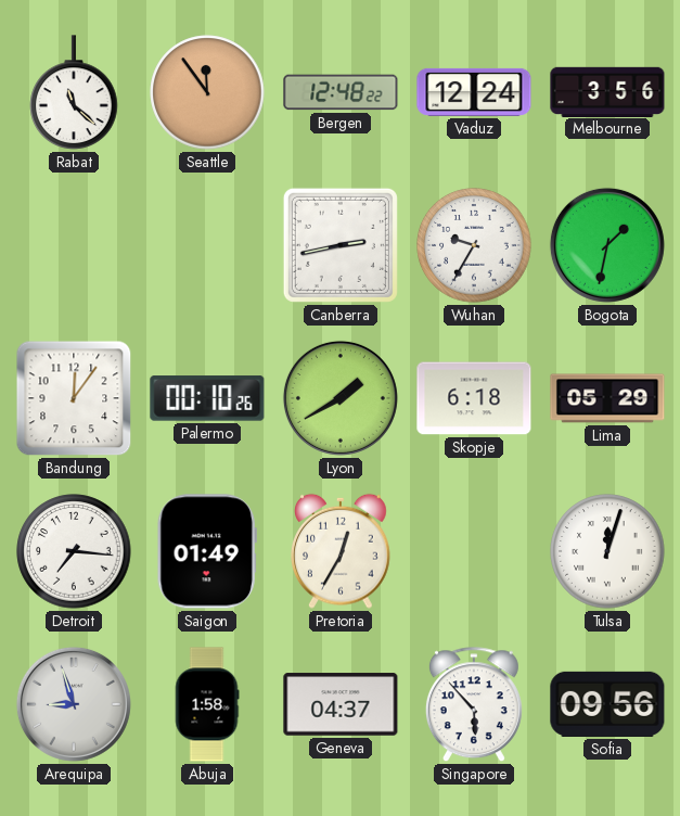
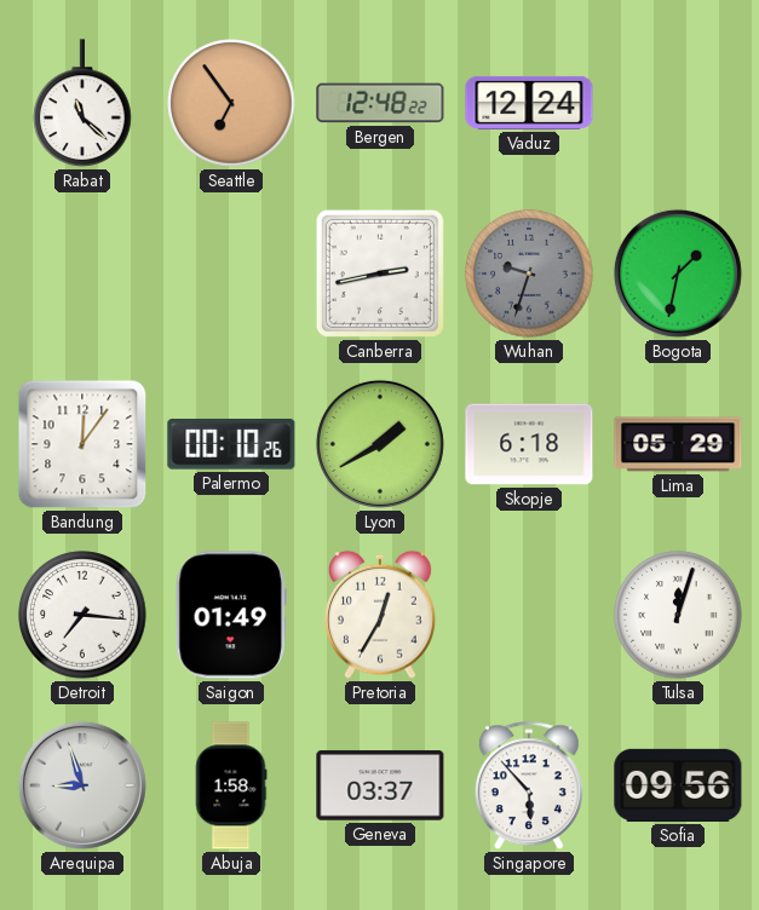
Seattle: 11:54 -> 6:54
Melbourne: 3:56 -> none
Wuhan: 9:35 -> 9:33
Wuhan dial: white -> grey
Geneva: 04:37 -> 03:37
